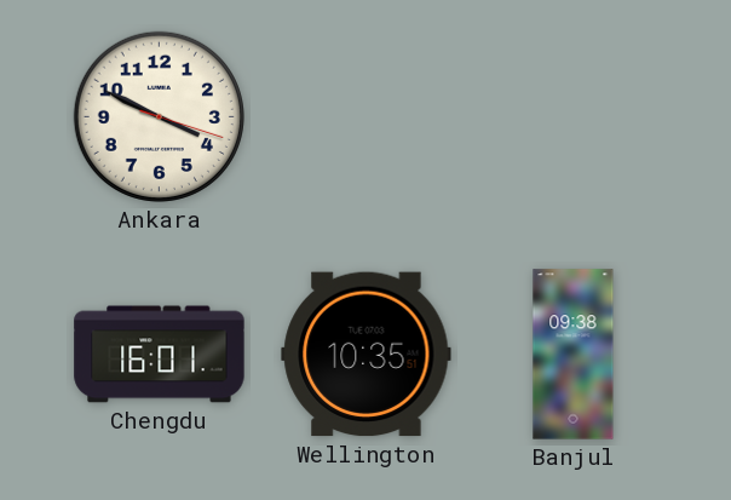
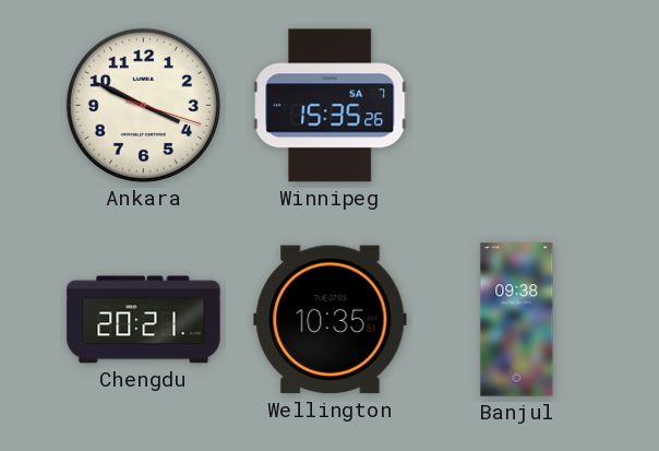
Winnipeg: none -> 15:35
Chengdu: 16:01 -> 20:21
